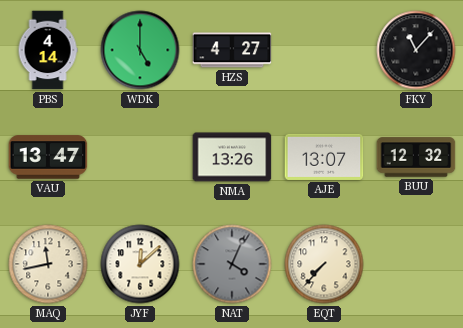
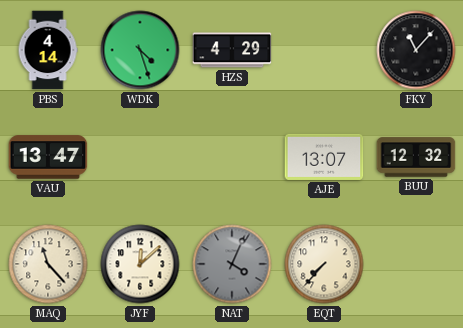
WDK: 5:00 -> 4:27
HZS: 4:27 -> 4:29
NMA: 13:26 -> none
MAQ: 11:43 -> 11:23
